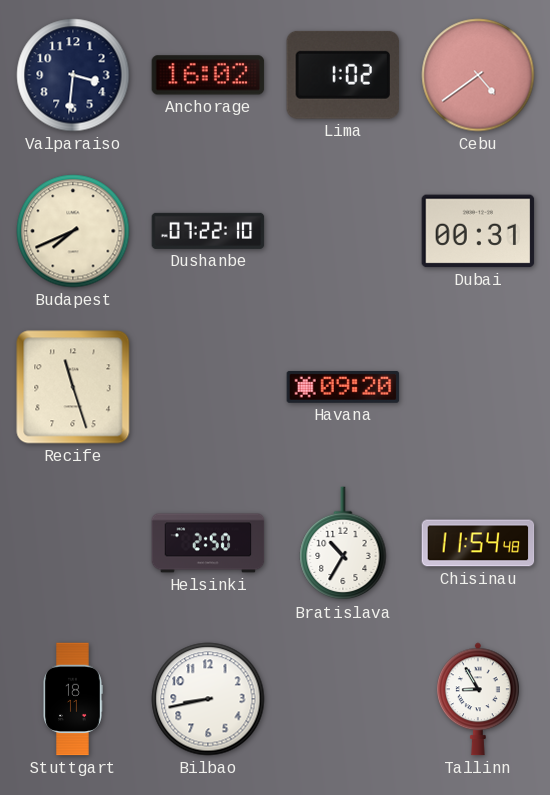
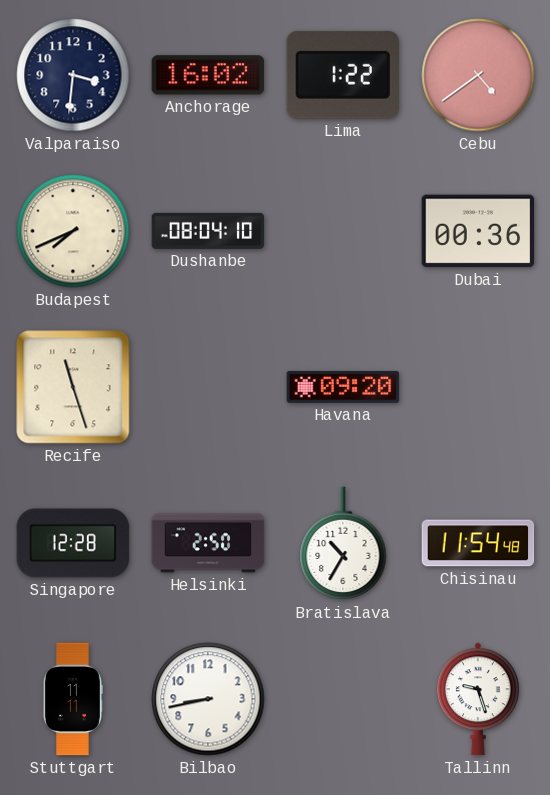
Lima: 1:02 -> 1:22
Dushanbe: 07:22 -> 08:04
Dubai: 00:31 -> 00:36
Singapore: none -> 12:28
Stuttgart: 18:11 -> 11:11
Tallinn: 8:55 -> 9:27
